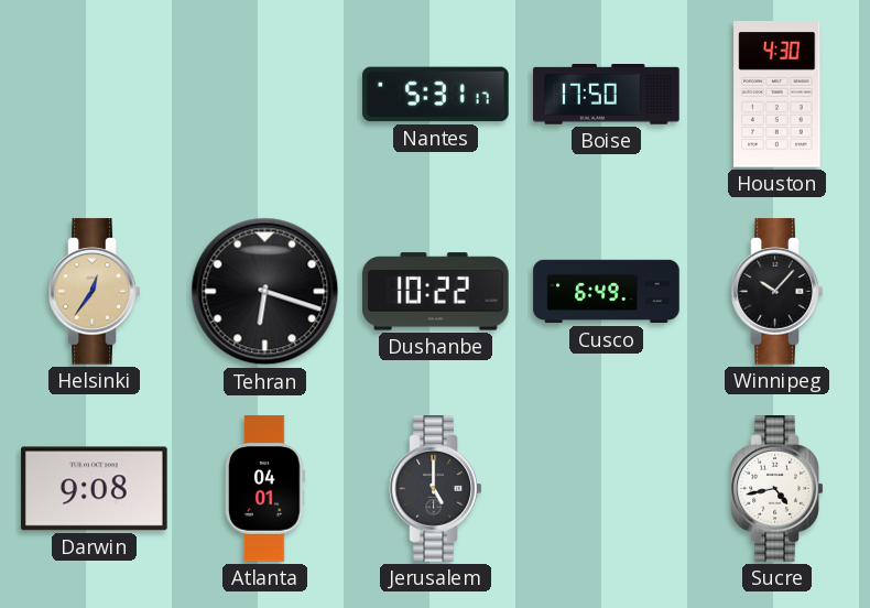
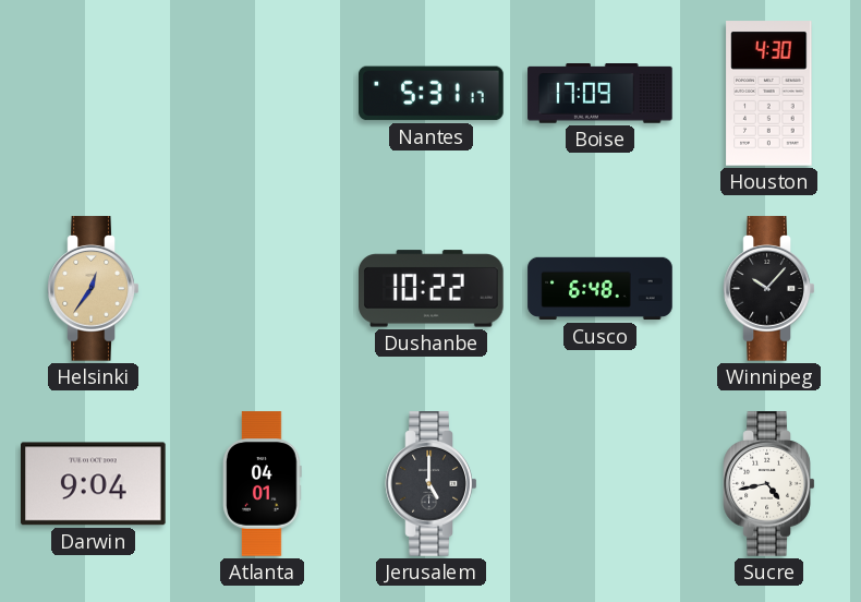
Boise: 17:50 -> 17:09
Tehran: 6:18 -> none
Cusco: 6:49 -> 6:48
Darwin: 9:08 -> 9:04
